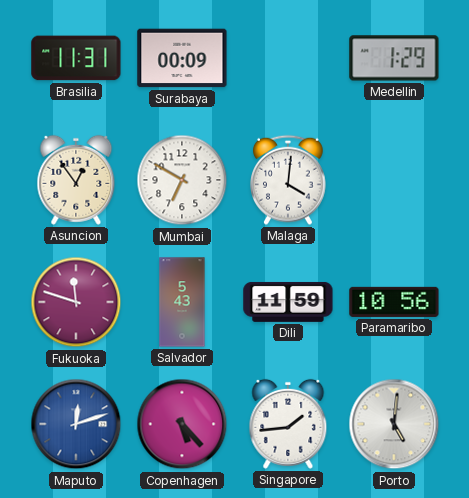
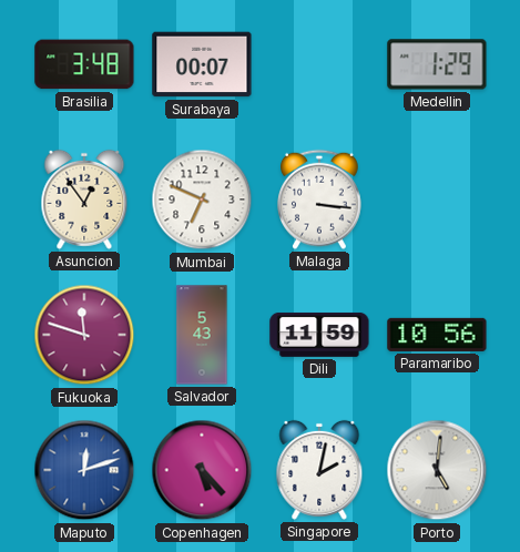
Brasilia: 11:31 -> 3:48
Surabaya: 00:09 -> 00:07
Mumbai: 6:50 -> 6:49
Malaga: 4:01 -> 3:16
Singapore: 1:44 -> 2:02
